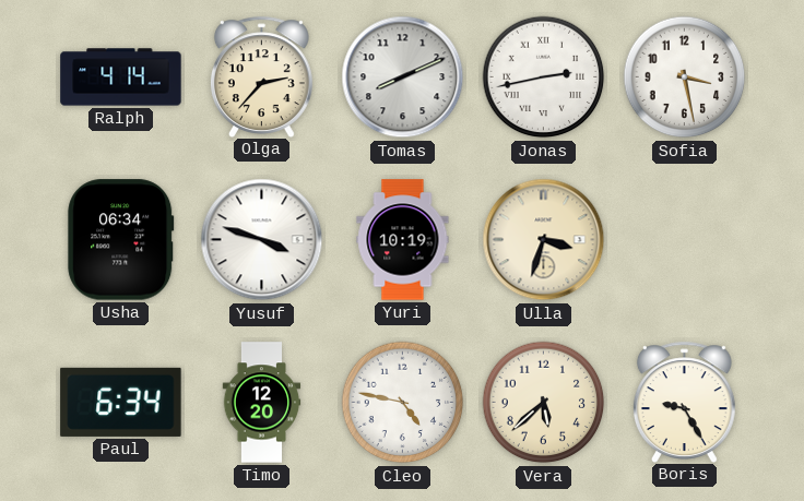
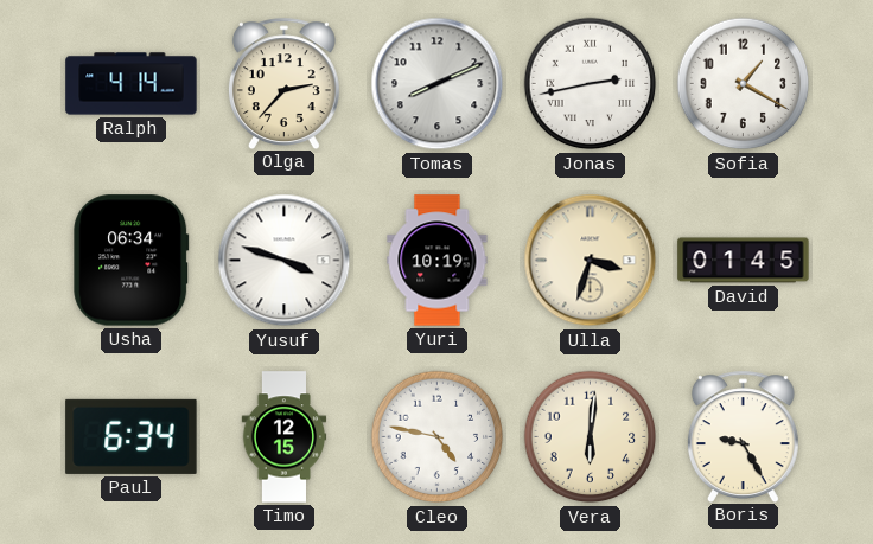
Sofia: 3:28 -> 1:20
David: none -> 01:45
Timo: 12:20 -> 12:15
Vera: 5:38 -> 6:01
